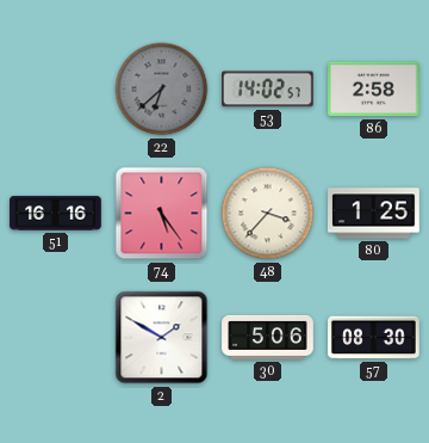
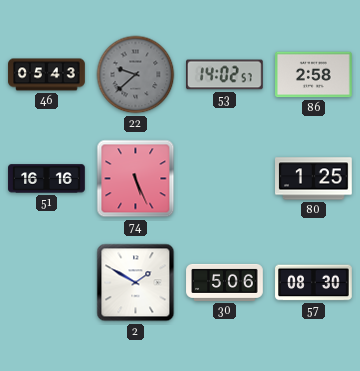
46: none -> 05:43
22: 6:38 -> 9:38
74: 5:24 -> 5:26
48: 3:37 -> none
